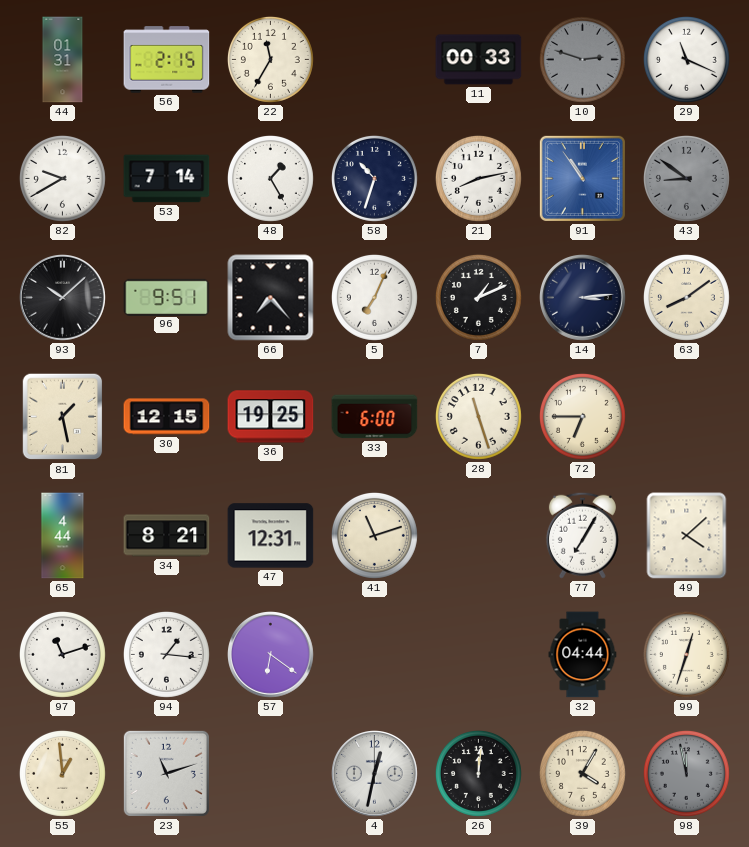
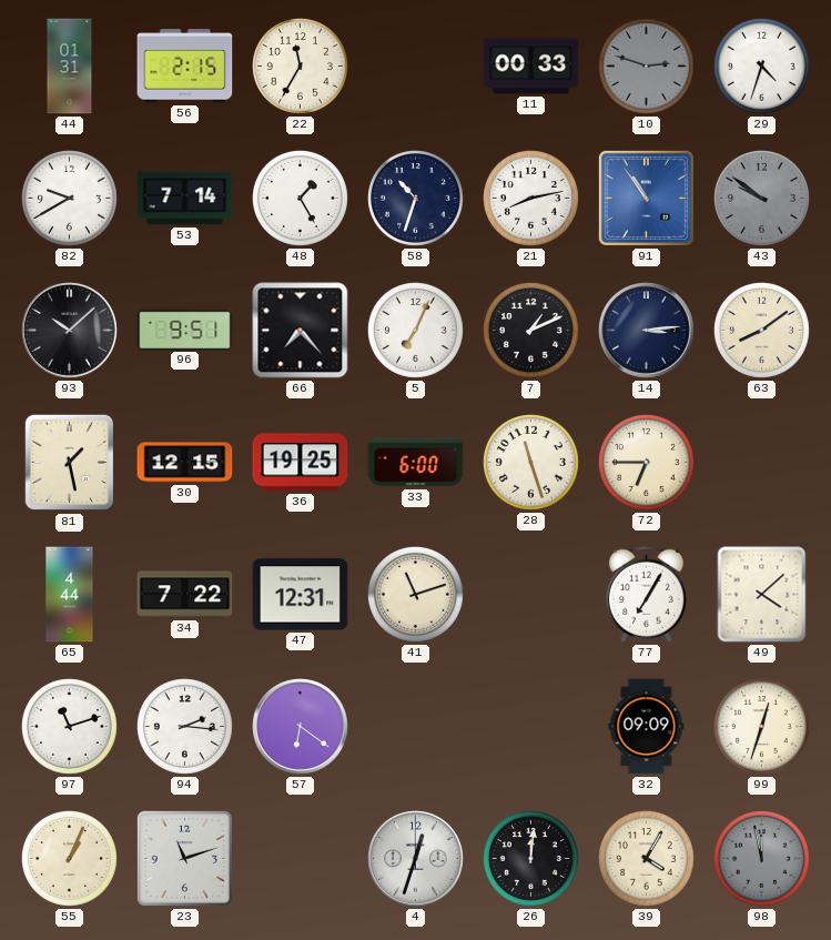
29: 11:19 -> 4:33
43: 8:51 -> 9:51
34: 8:21 -> 7:22
94: 1:16 -> 2:16
32: 04:44 -> 09:09
55: 12:59 -> 1:04
4: 12:32 -> 12:33
